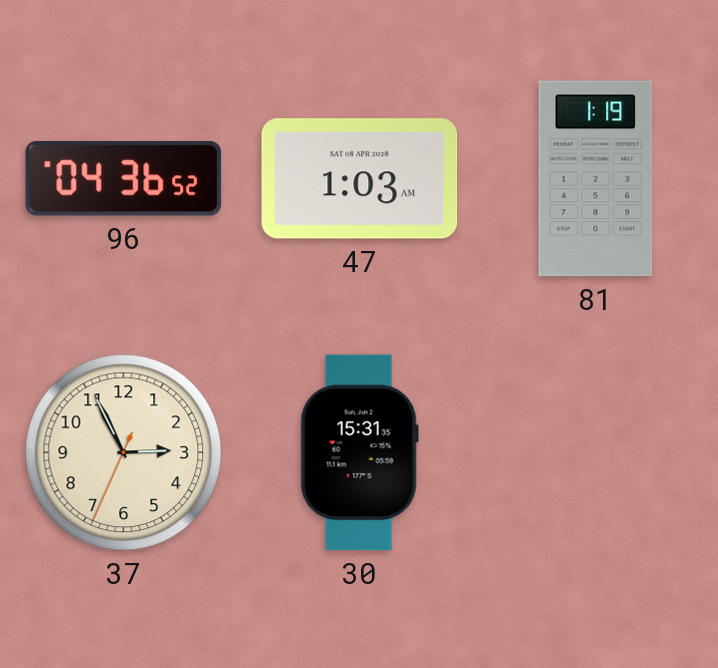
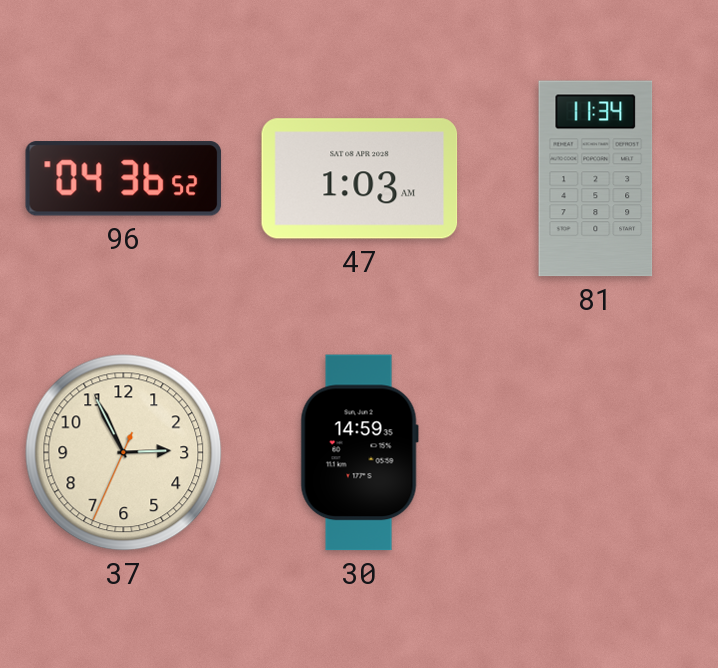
81: 1:19 -> 11:34
30: 15:31 -> 14:59
